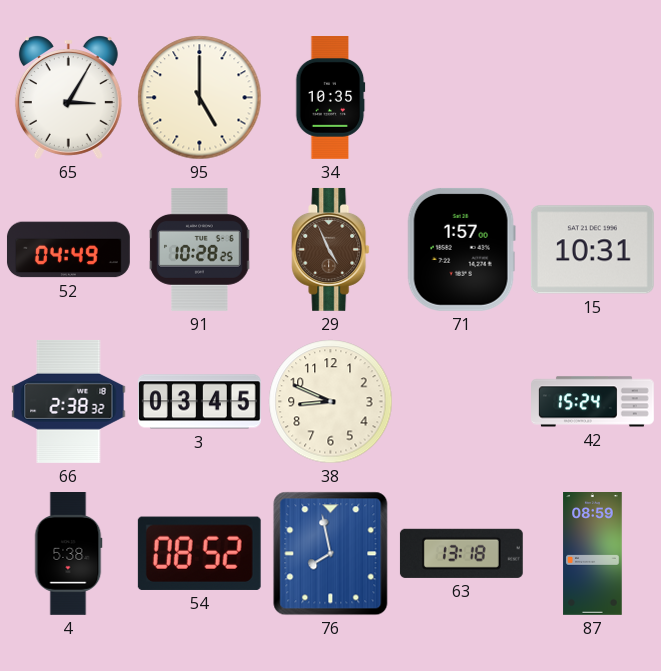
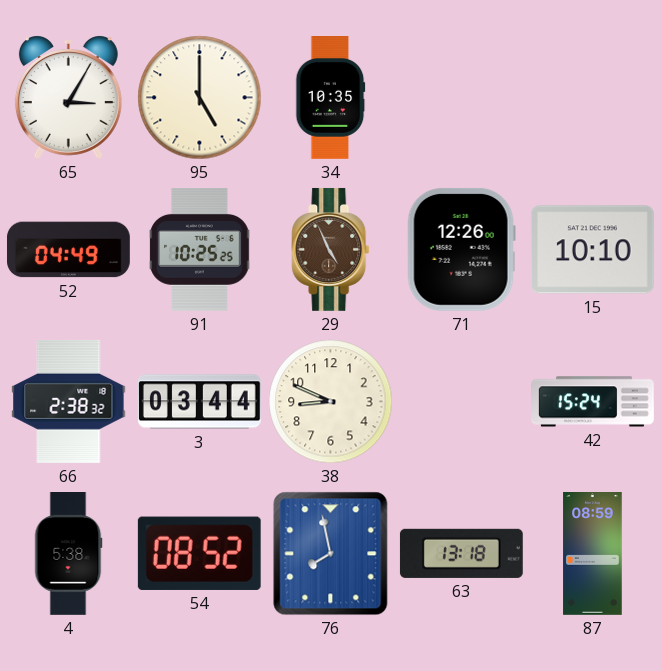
91: 10:28 -> 10:25
71: 1:57 -> 12:26
15: 10:31 -> 10:10
3: 03:45 -> 03:44
